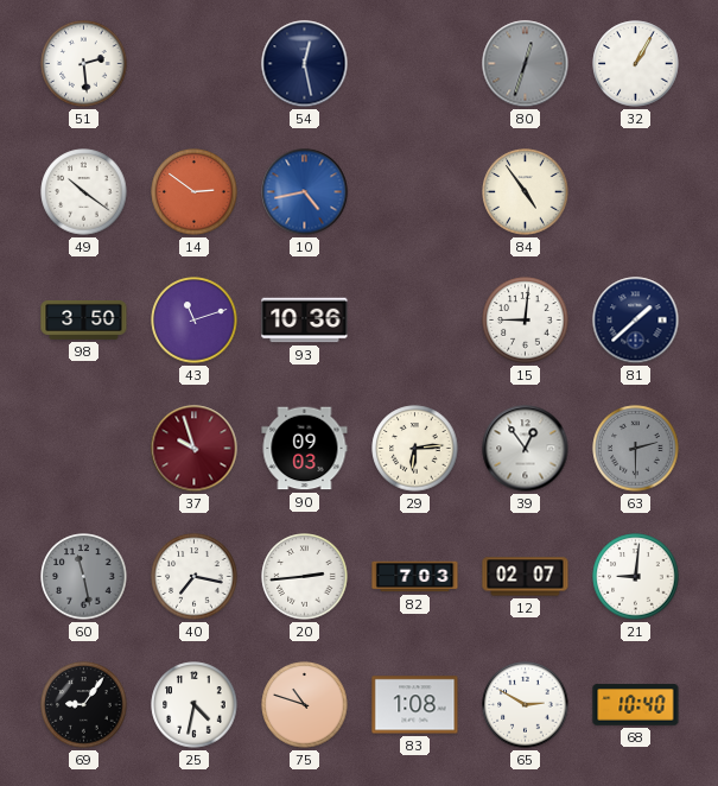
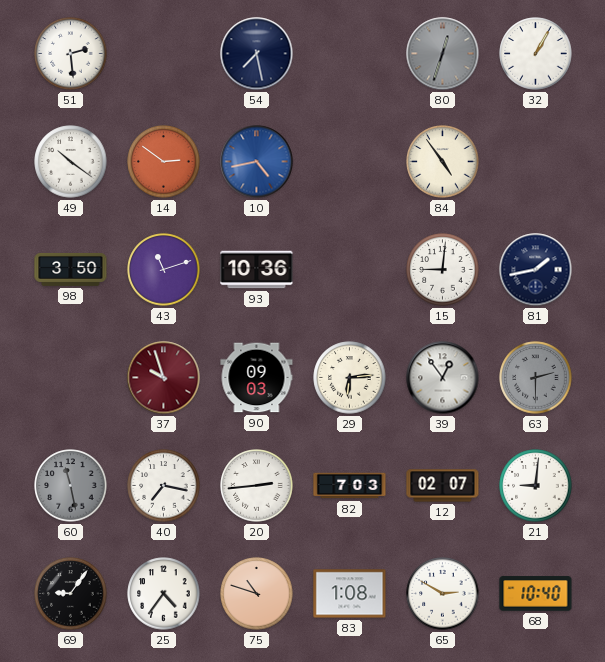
54: 12:28 -> 7:28
81: 1:38 -> 1:43
25: 4:32 -> 4:36
